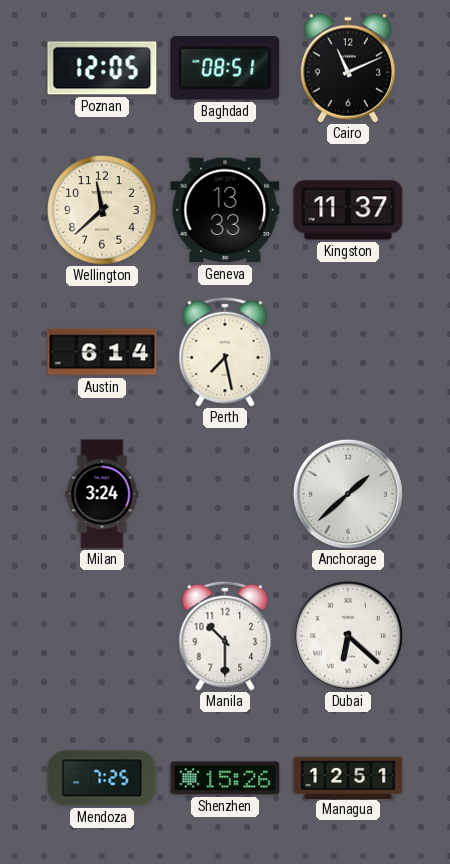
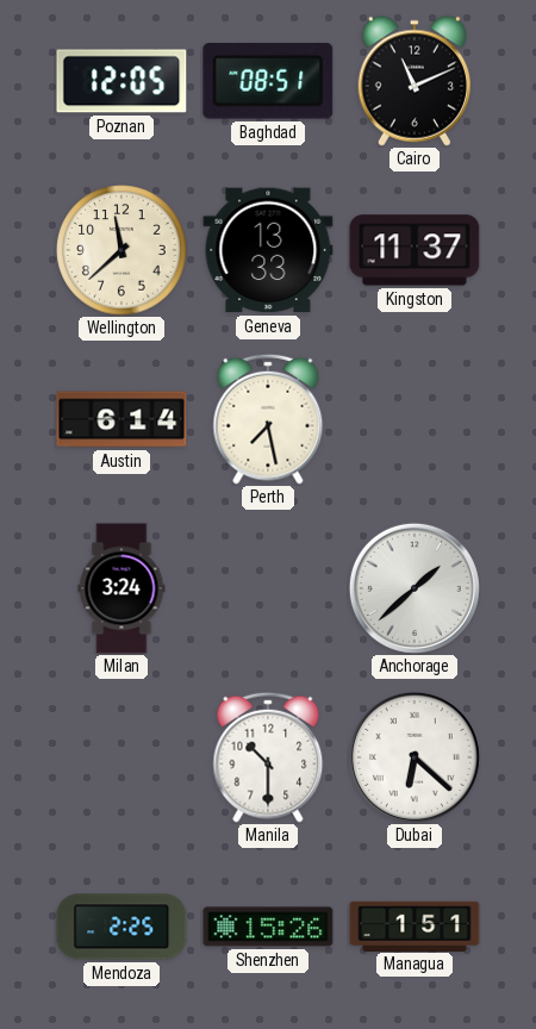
Mendoza: 7:25 -> 2:25
Managua: 12:51 -> 1:51
